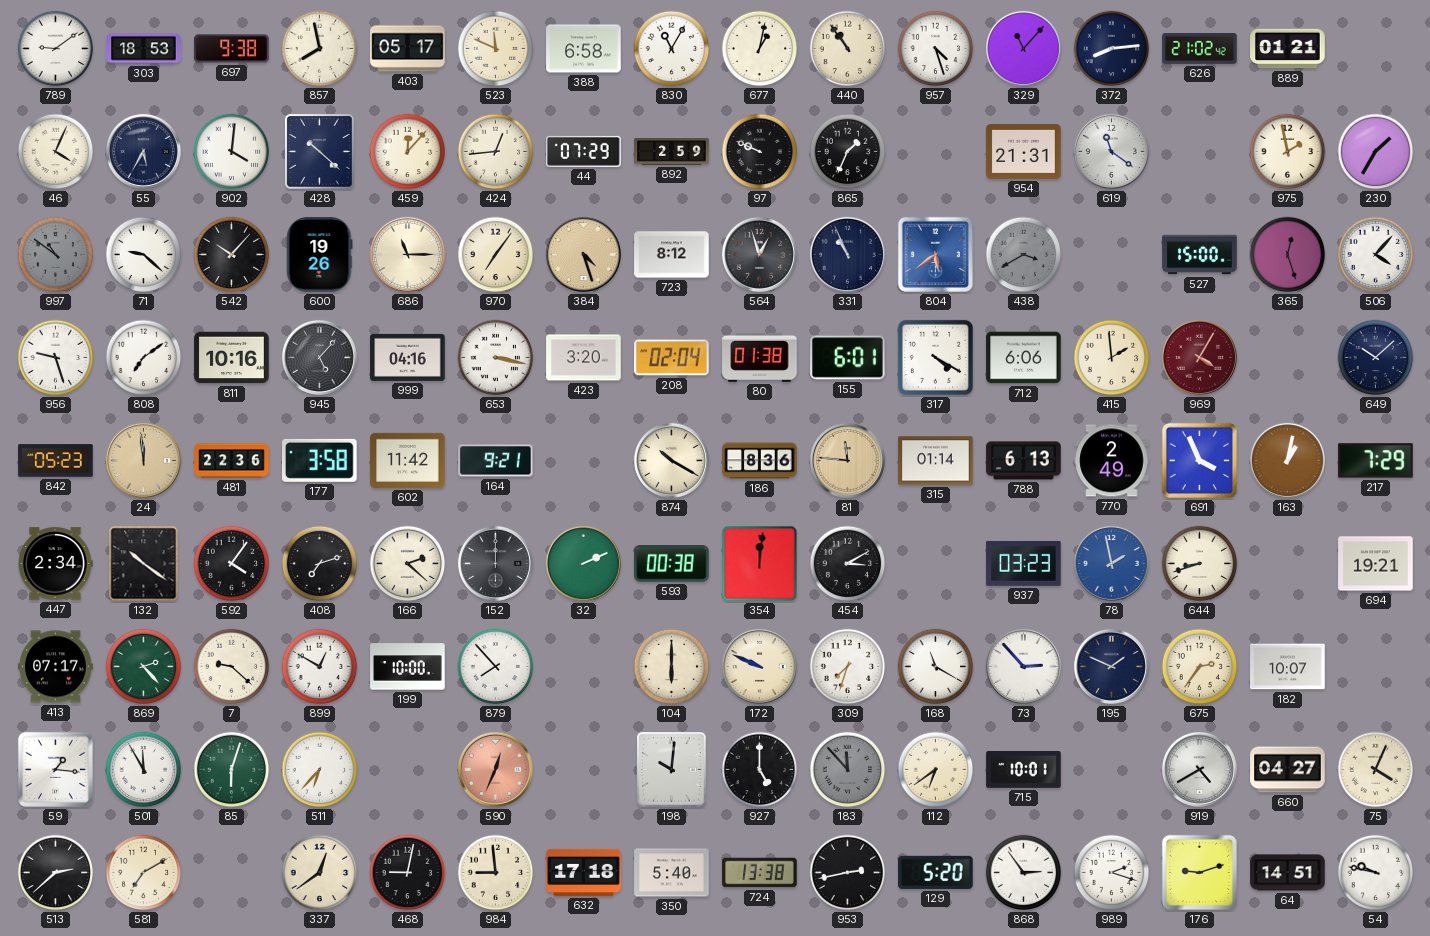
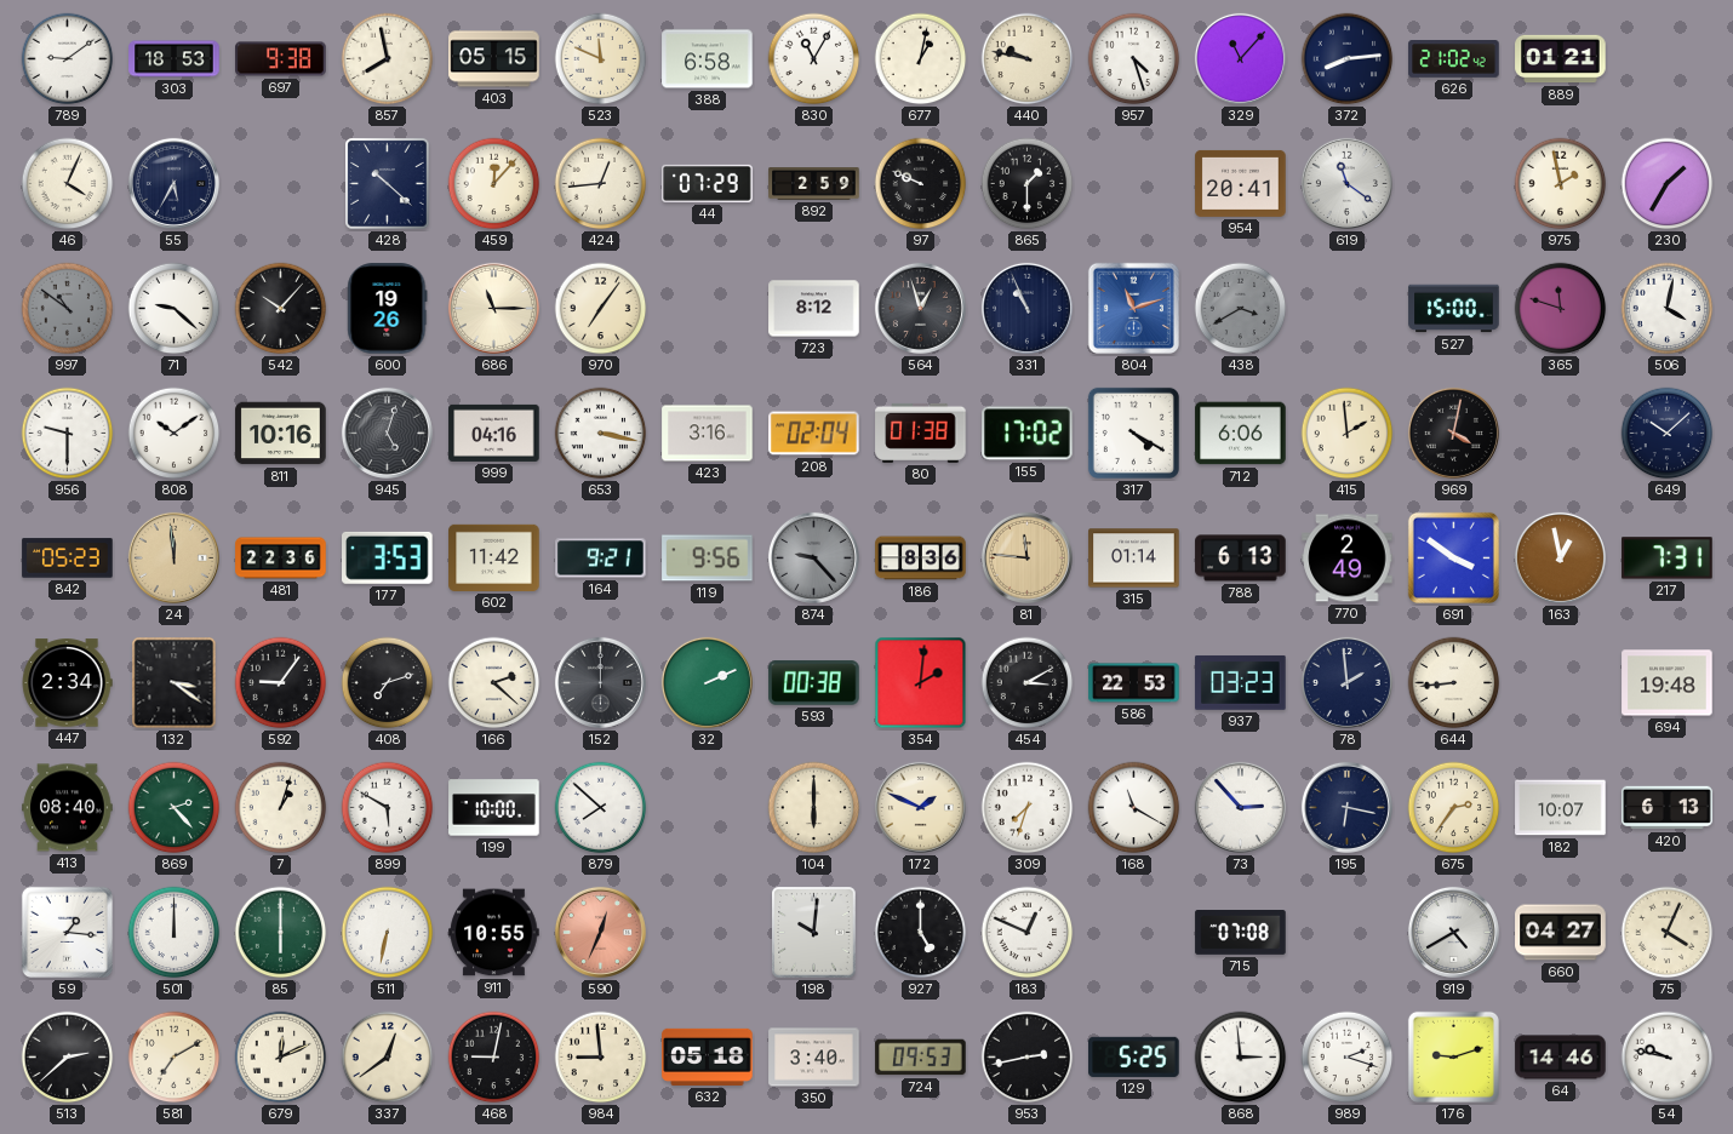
403: 05:17 -> 05:15
440: 10:54 -> 9:47
902: 4:01 -> none
865: 1:34 -> 1:30
954: 21:31 -> 20:41
384: 4:27 -> none
804: 5:39 -> 11:12
365: 12:27 -> 11:48
506: 4:07 -> 4:02
956: 9:27 -> 9:30
808: 7:09 -> 10:09
945: 5:07 -> 5:03
423: 3:20 -> 3:16
155: 6:01 -> 17:02
969: 4:05 -> 4:02
969 dial: burgundy -> black
177: 3:58 -> 3:53
119: none -> 9:56
874: 10:20 -> 9:23
874 dial: cream -> grey
691: 3:56 -> 3:51
163: 1:02 -> 12:58
217: 7:29 -> 7:31
132: 10:21 -> 3:21
592: 4:06 -> 9:06
354: 12:01 -> 2:01
586: none -> 22:53
78: 1:58 -> 1:59
78 dial: blue -> navy
644: 8:42 -> 8:44
694: 19:21 -> 19:48
413: 07:17 -> 08:40
7: 9:22 -> 1:03
899: 12:50 -> 5:50
879: 7:53 -> 7:52
172: 9:49 -> 1:49
195: 1:49 -> 6:17
420: none -> 6:13
501: 11:55 -> 12:00
85: 6:03 -> 6:00
511: 6:37 -> 6:32
911: none -> 10:55
183: 11:53 -> 12:49
183 dial: grey -> white
112: 6:39 -> none
715: 10:01 -> 07:08
679: none -> 12:11
632: 17:18 -> 05:18
350: 5:40 -> 3:40
724: 13:38 -> 09:53
129: 5:20 -> 5:25
868: 2:54 -> 2:59
64: 14:51 -> 14:46
